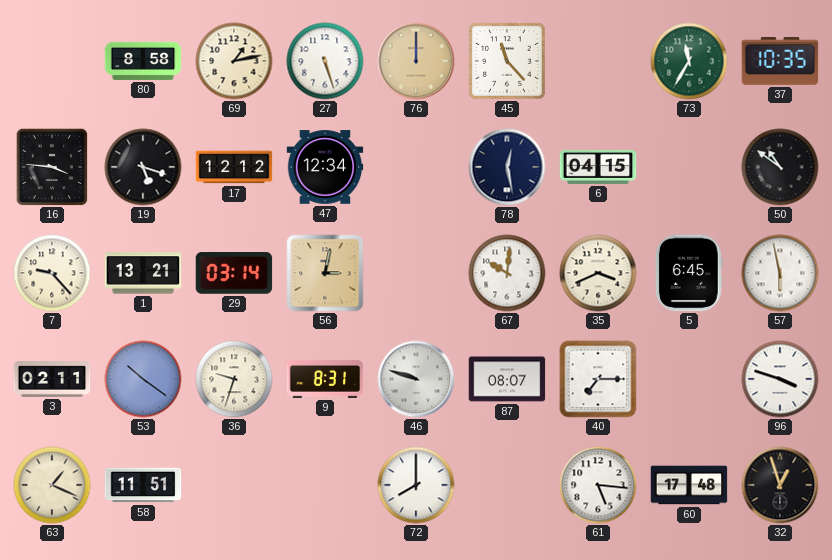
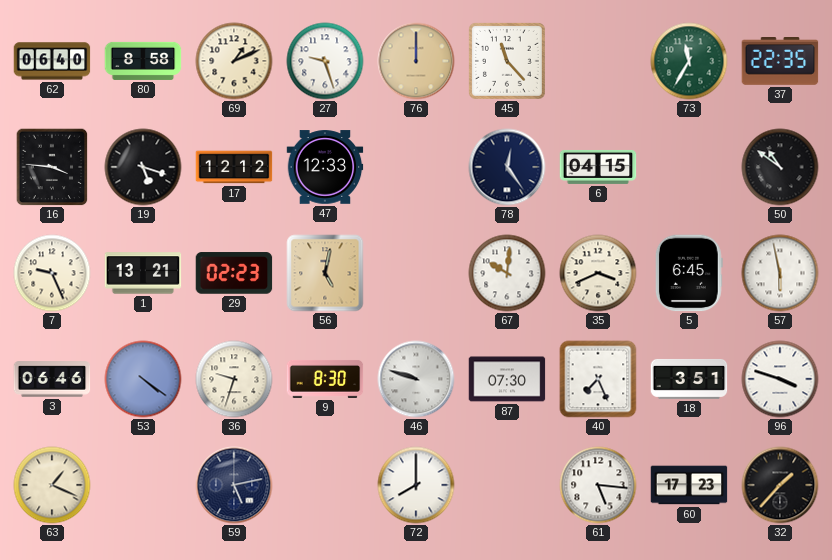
62: none -> 06:40
69: 1:13 -> 1:11
27: 5:27 -> 9:27
37: 10:35 -> 22:35
47: 12:34 -> 12:33
78: 12:28 -> 12:24
7: 9:23 -> 9:26
29: 03:14 -> 02:23
56: 3:02 -> 5:02
3: 02:11 -> 06:46
53: 10:21 -> 4:21
9: 8:31 -> 8:30
87: 08:07 -> 07:30
40: 7:15 -> 7:26
18: none -> 3:51
58: 11:51 -> none
59: none -> 5:13
60: 17:48 -> 17:23
32: 12:57 -> 1:37
